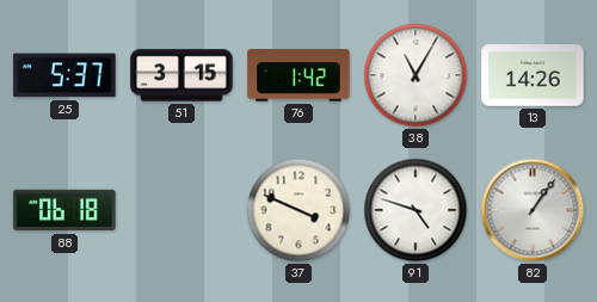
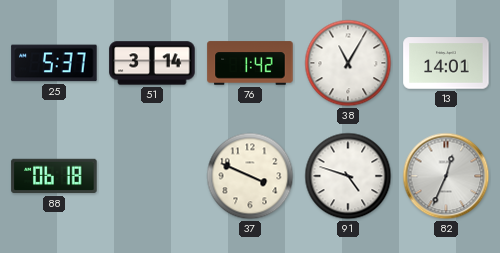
51: 3:15 -> 3:14
13: 14:26 -> 14:01
82: 1:06 -> 12:34
